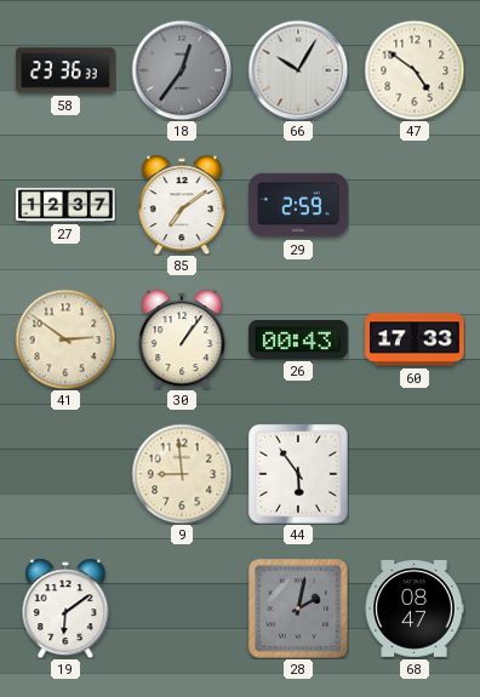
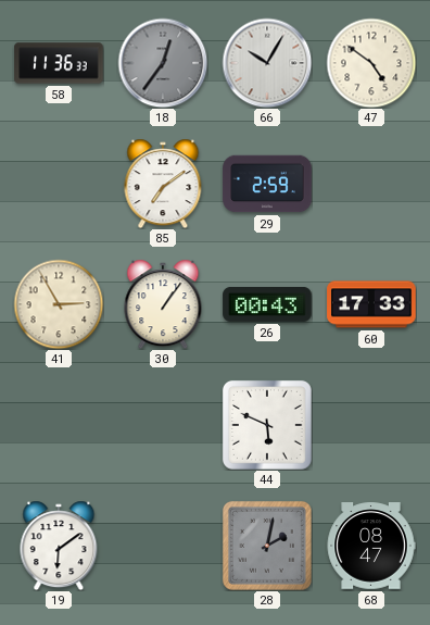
58: 23:36 -> 11:36
27: 12:37 -> none
41: 2:51 -> 2:55
9: 8:59 -> none
44: 5:54 -> 5:49
